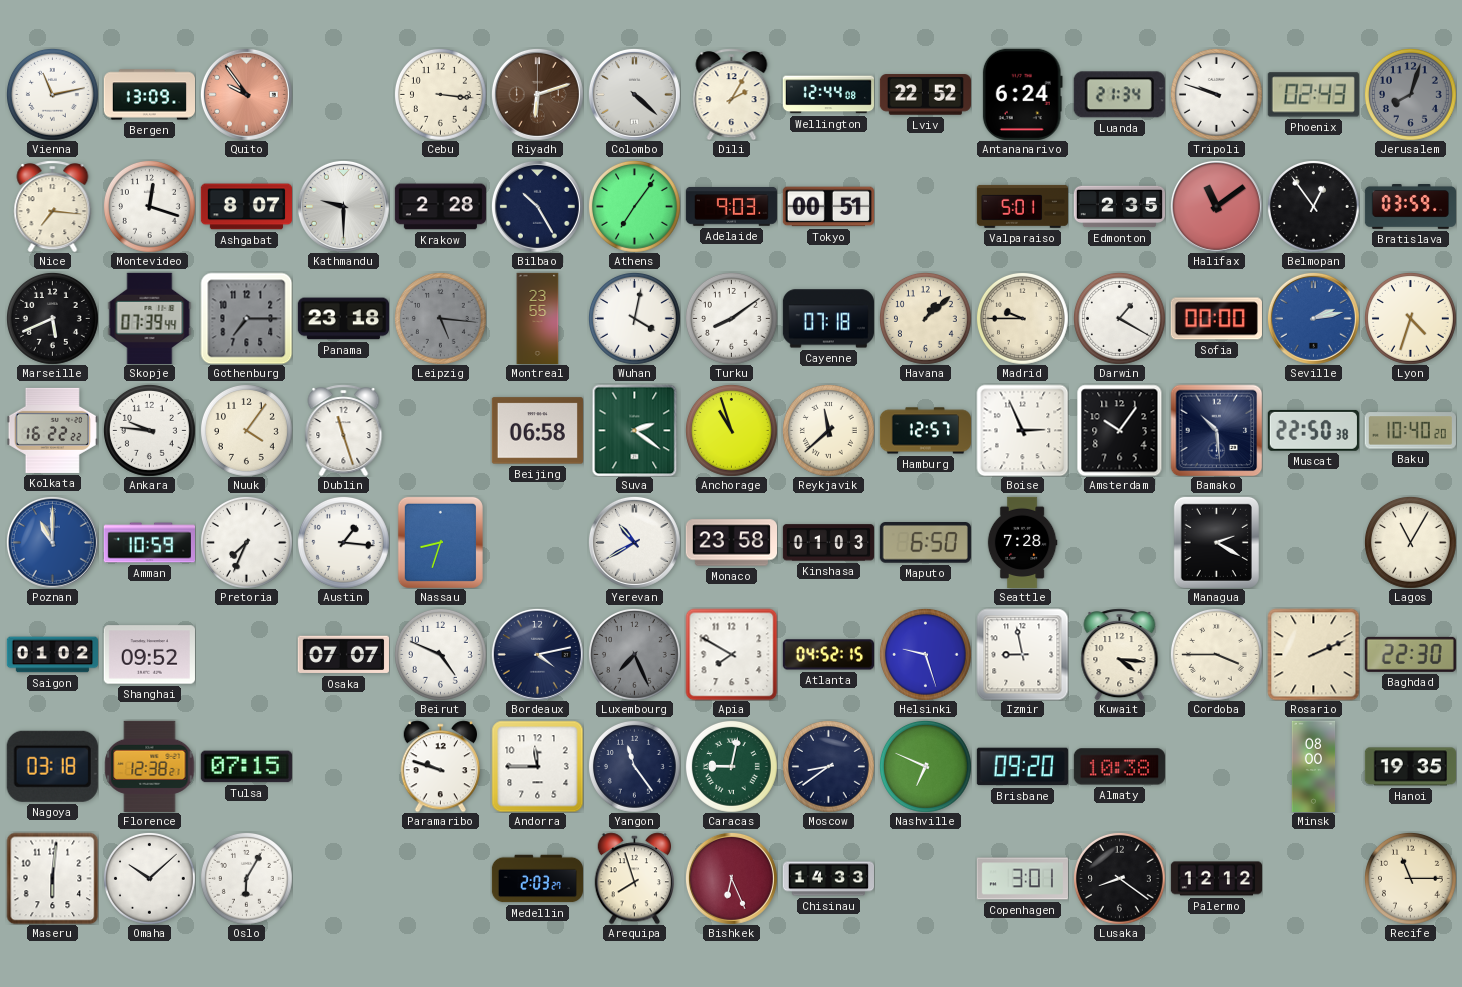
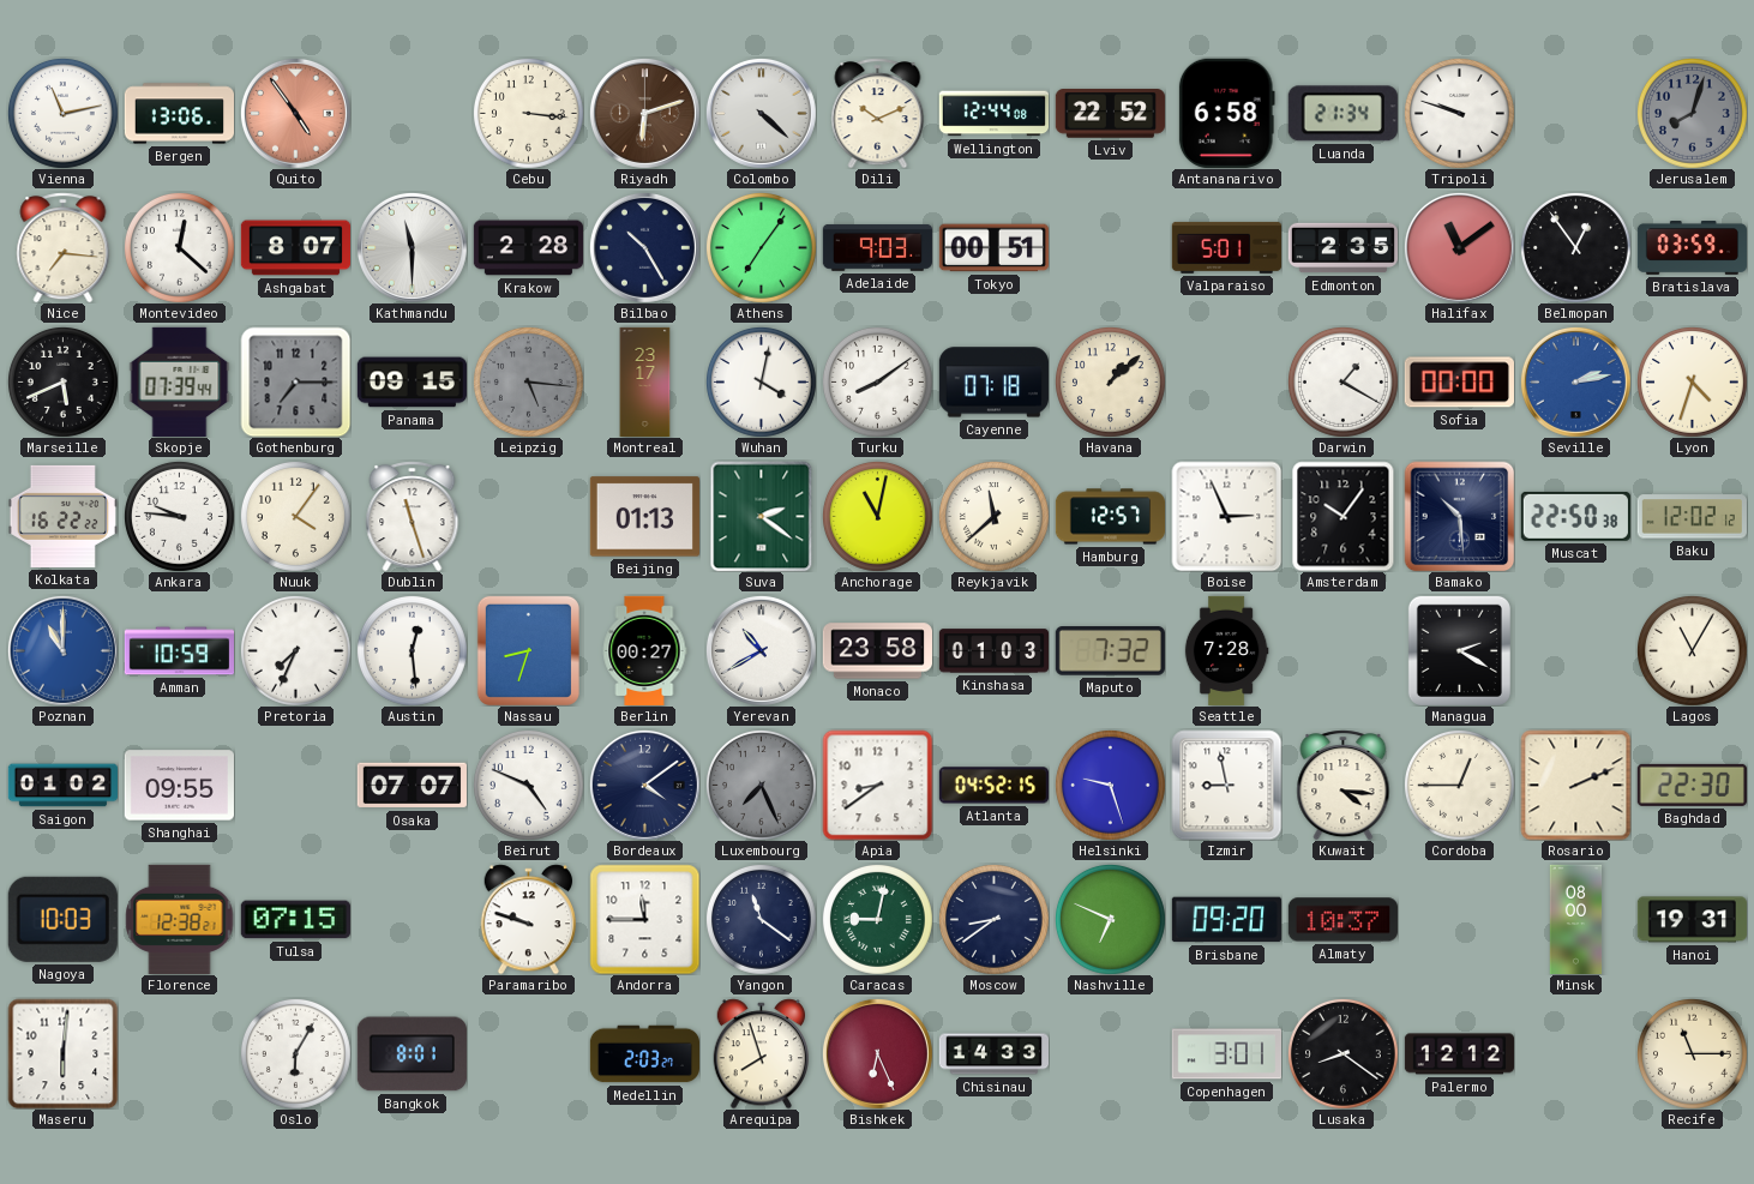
Bergen: 13:09 -> 13:06
Quito: 9:54 -> 4:54
Dili: 2:05 -> 10:11
Antananarivo: 6:24 -> 6:58
Phoenix: 02:43 -> none
Montevideo: 12:18 -> 12:22
Kathmandu: 9:30 -> 11:30
Panama: 23:18 -> 09:15
Montreal: 23:55 -> 23:17
Madrid: 9:45 -> none
Beijing: 06:58 -> 01:13
Anchorage: 10:57 -> 11:02
Baku: 10:40 -> 12:02
Austin: 1:16 -> 12:29
Berlin: none -> 00:27
Maputo: 6:50 -> 7:32
Shanghai: 09:52 -> 09:55
Bordeaux: 4:13 -> 4:09
Apia: 7:50 -> 8:39
Cordoba: 3:45 -> 12:45
Nagoya: 03:18 -> 10:03
Yangon: 11:24 -> 11:21
Almaty: 10:38 -> 10:37
Hanoi: 19:35 -> 19:31
Omaha: 10:08 -> none
Bangkok: none -> 8:01
